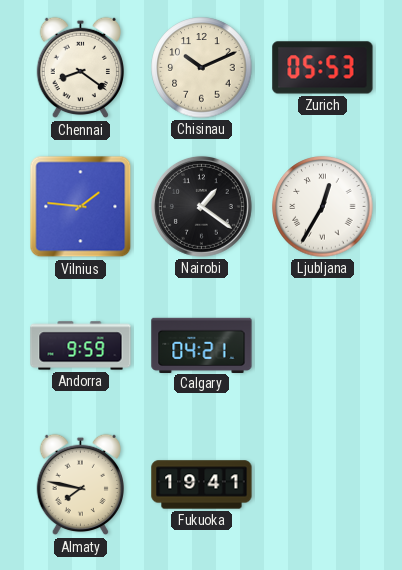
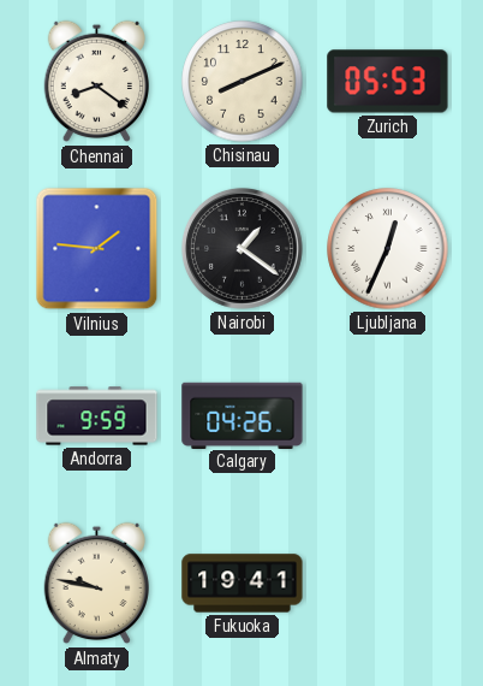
Chisinau: 10:11 -> 8:11
Ljubljana: 12:35 -> 12:34
Calgary: 04:21 -> 04:26
Almaty: 7:47 -> 9:47
